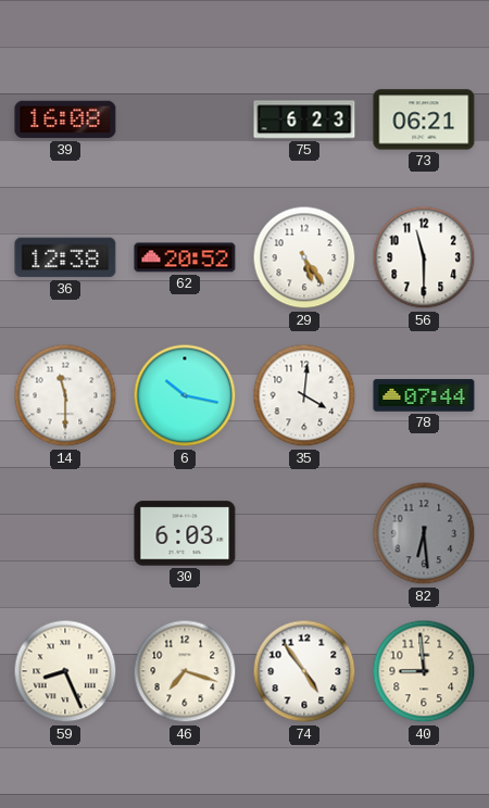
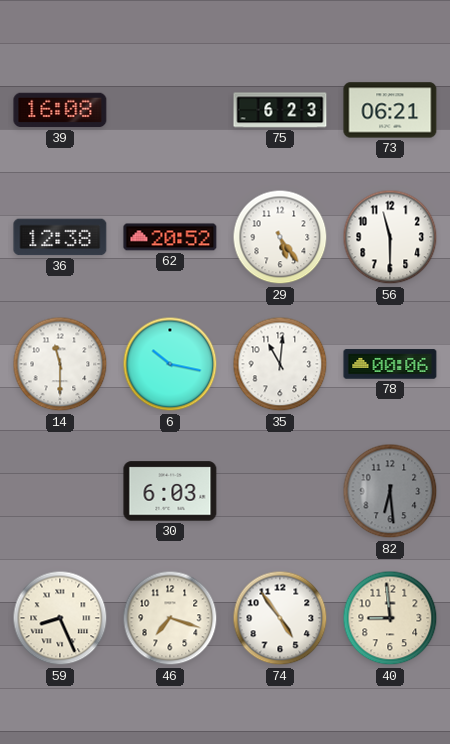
35: 4:01 -> 11:01
78: 07:44 -> 00:06
